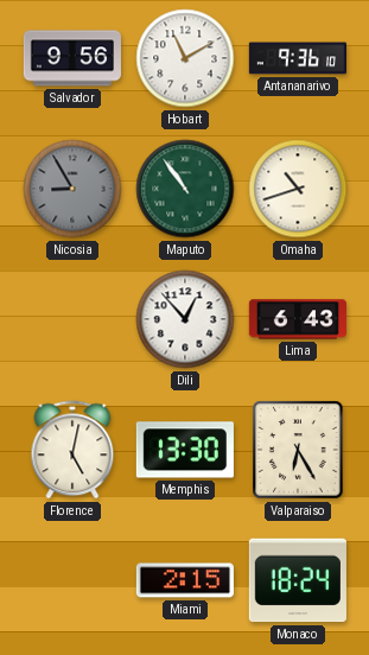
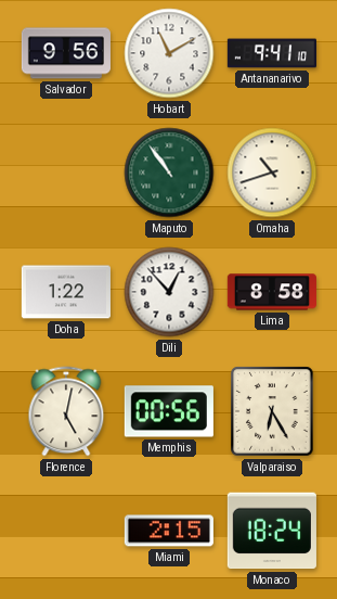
Antananarivo: 9:36 -> 9:41
Nicosia: 8:55 -> none
Doha: none -> 1:22
Lima: 6:43 -> 8:58
Memphis: 13:30 -> 00:56
